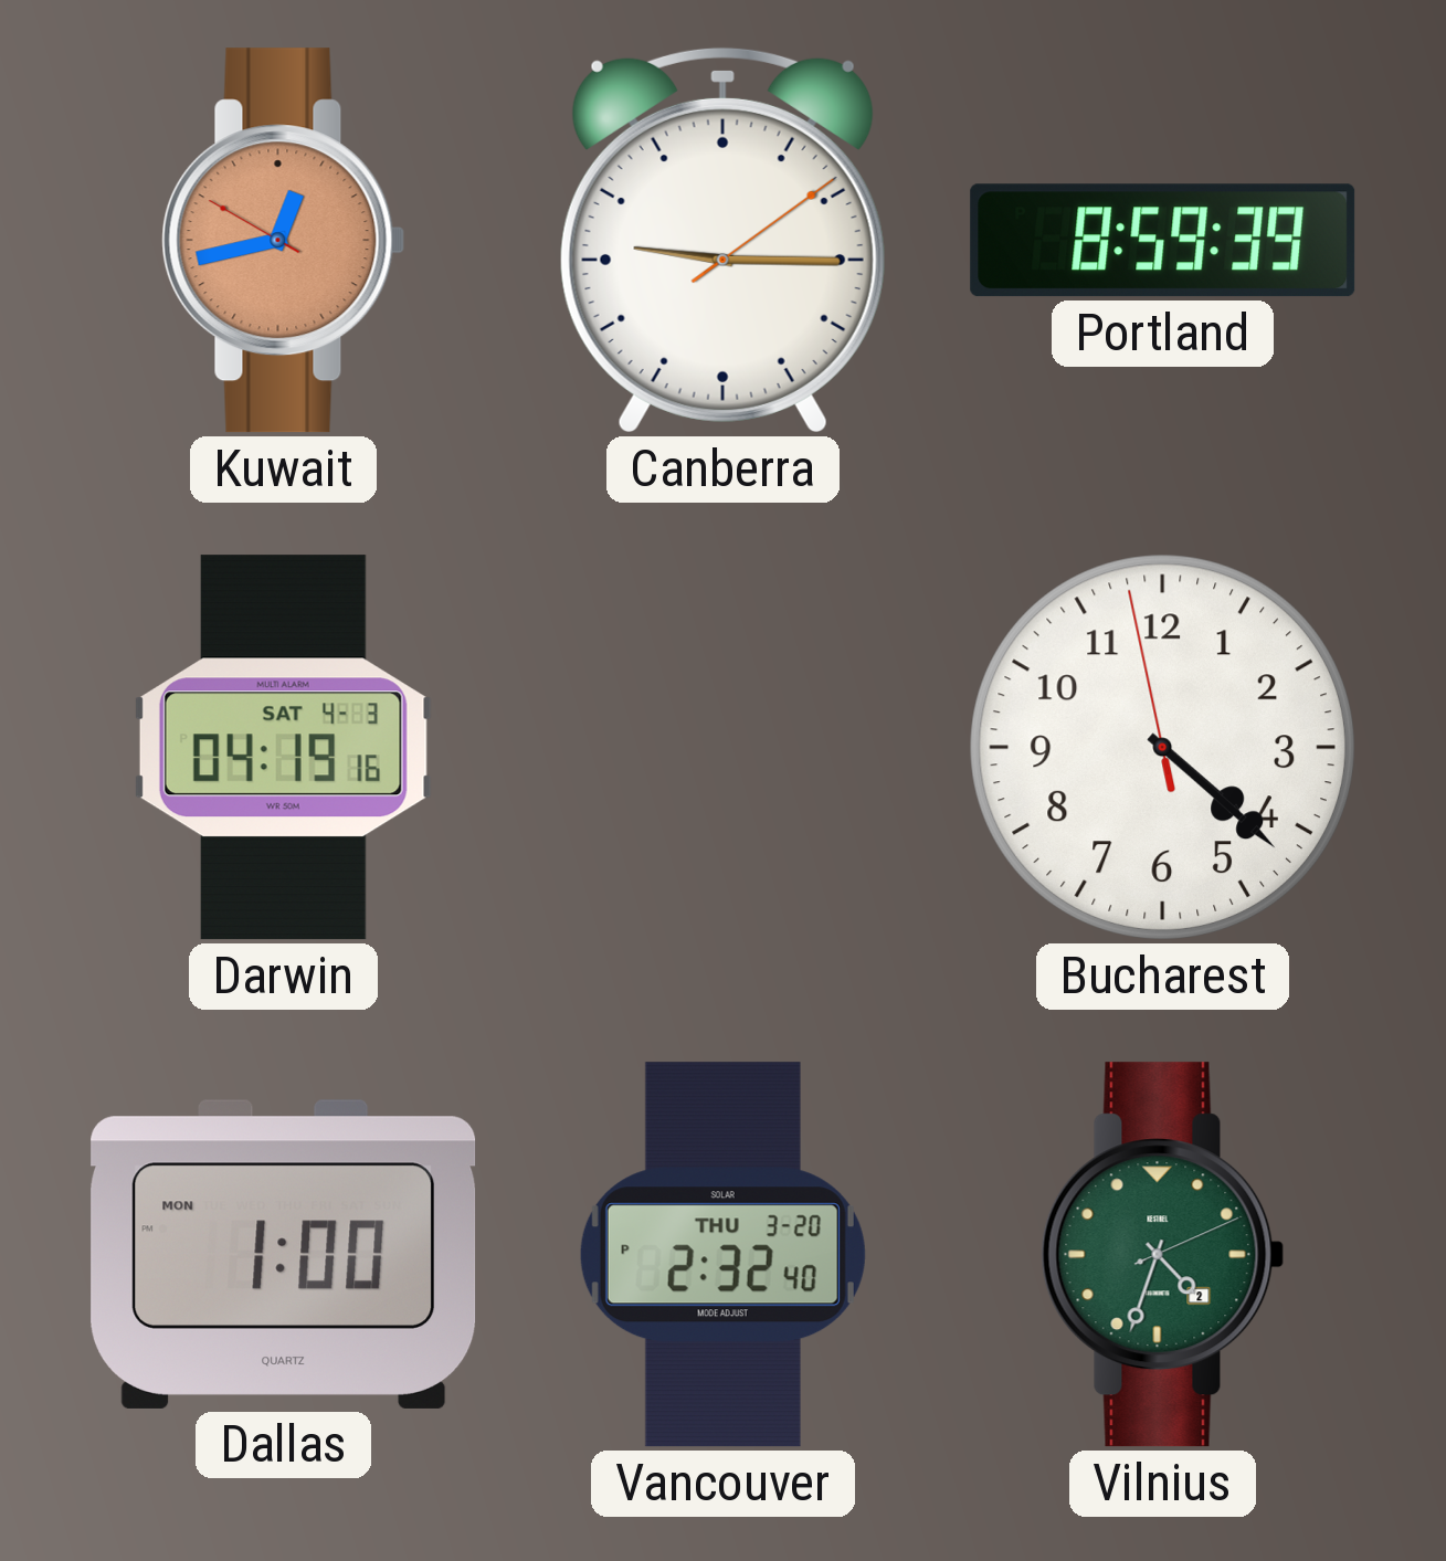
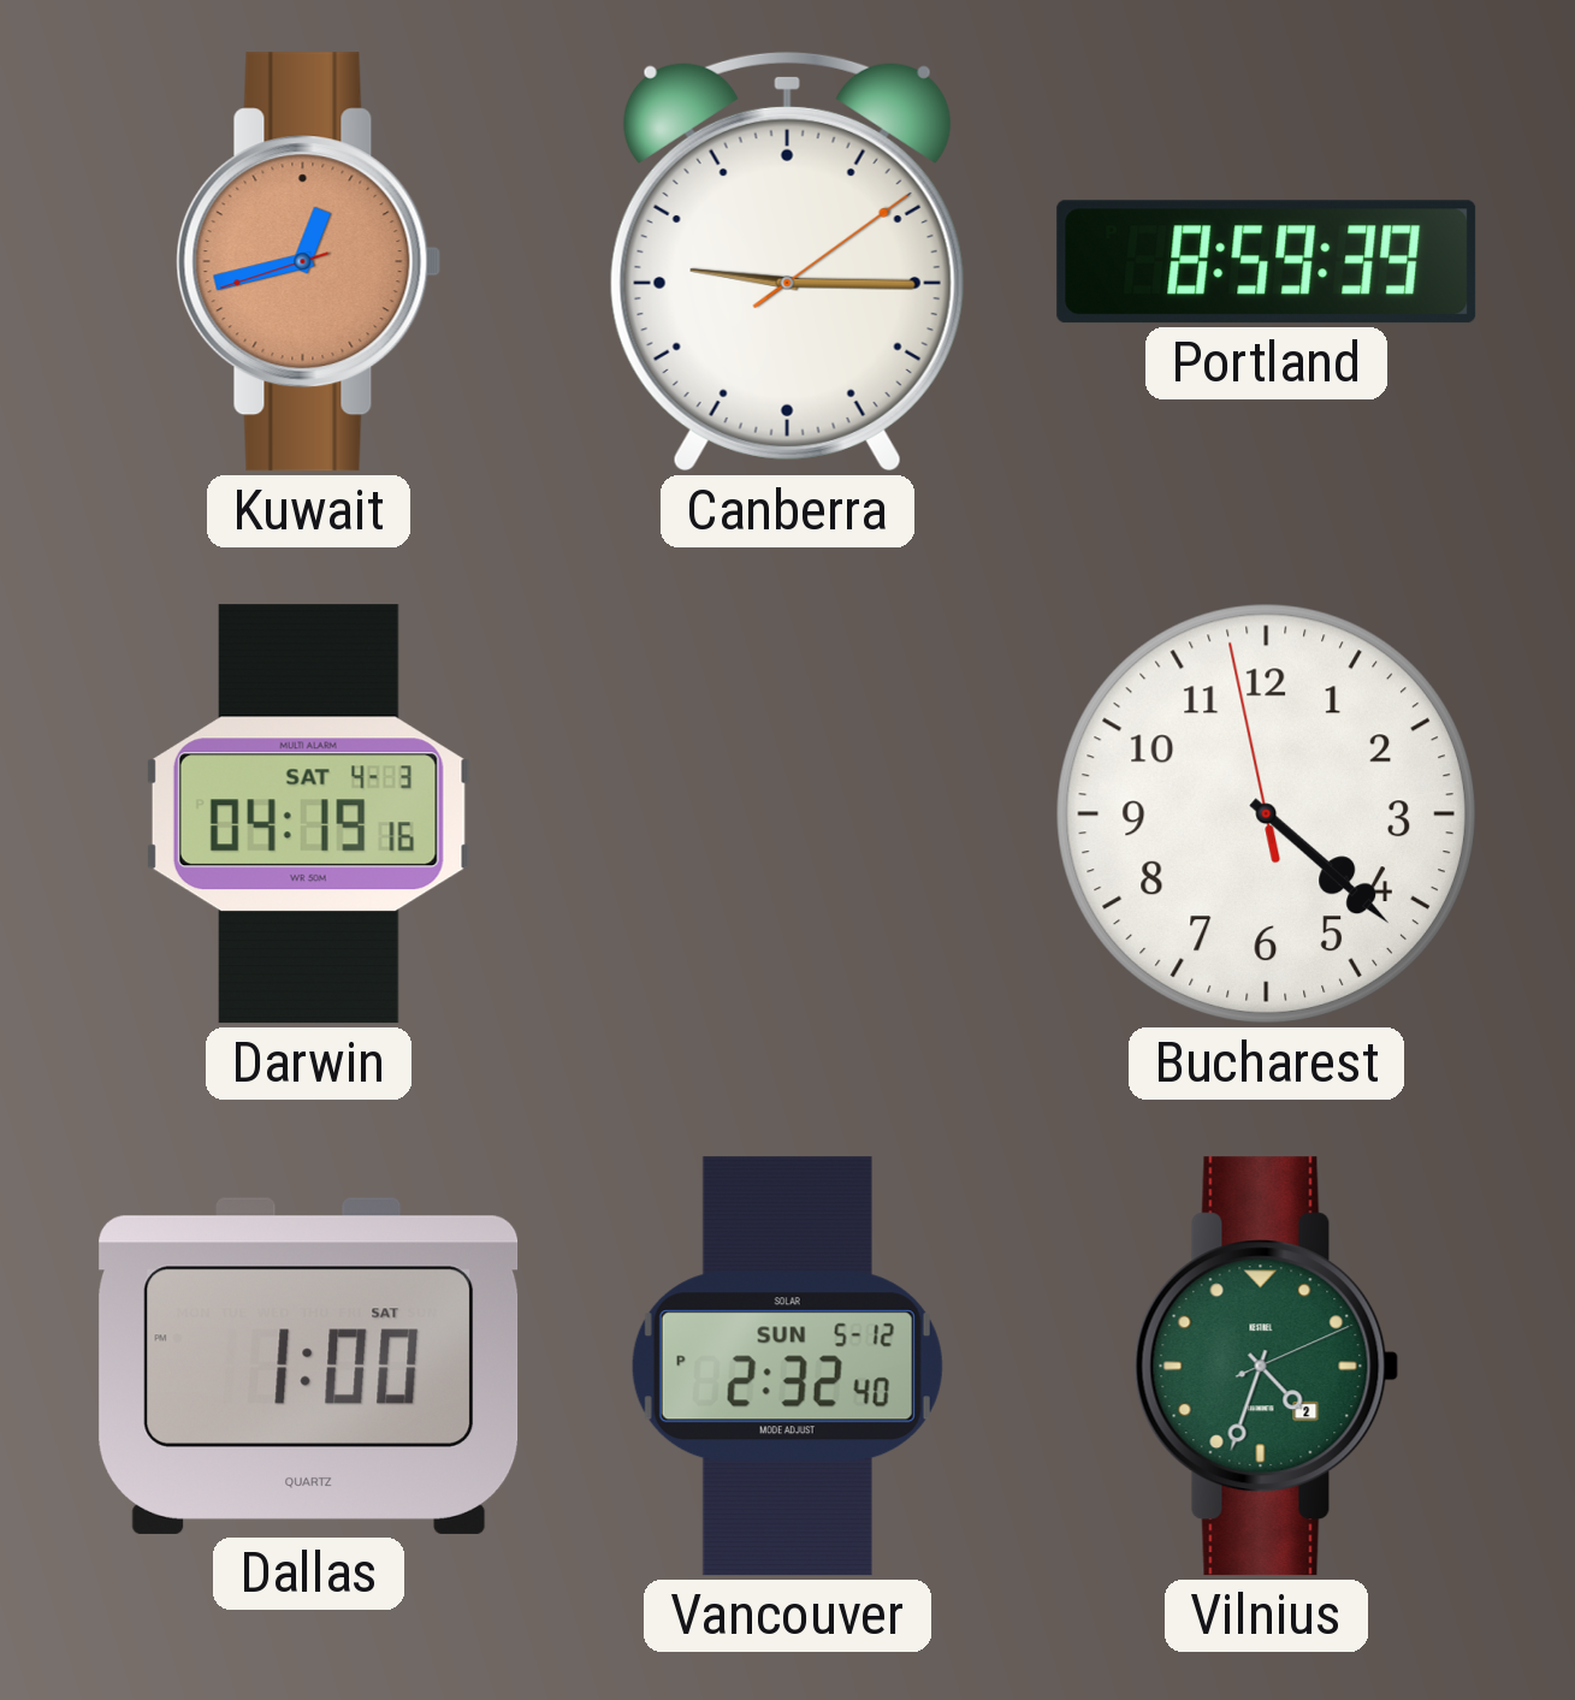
Kuwait: 12:42:50 -> 12:42:42
Dallas date: MON -> SAT
Vancouver date: THU 3-20 -> SUN 5-12
